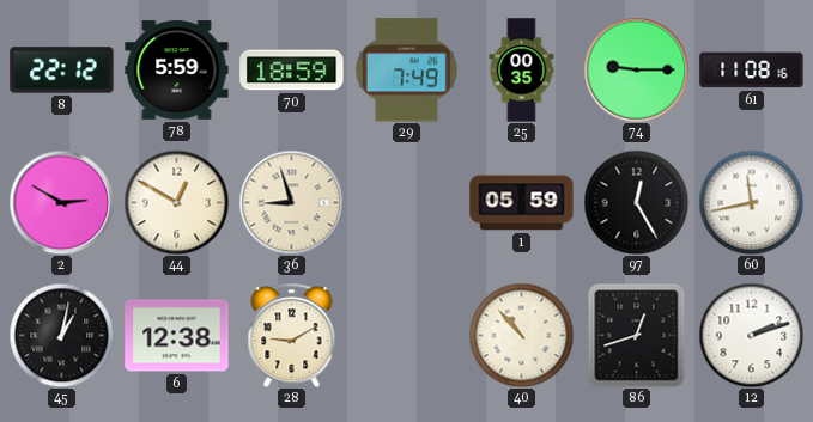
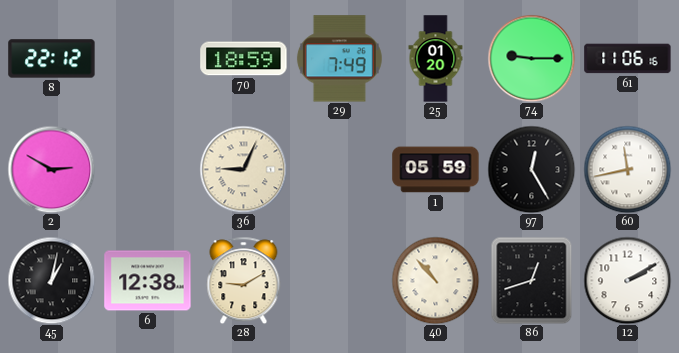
78: 5:59 -> none
25: 00:35 -> 01:20
61: 11:08 -> 11:06
44: 12:50 -> none
36: 8:57 -> 9:04
12: 2:12 -> 2:10
